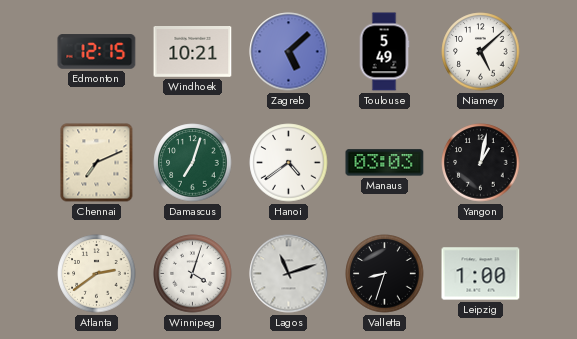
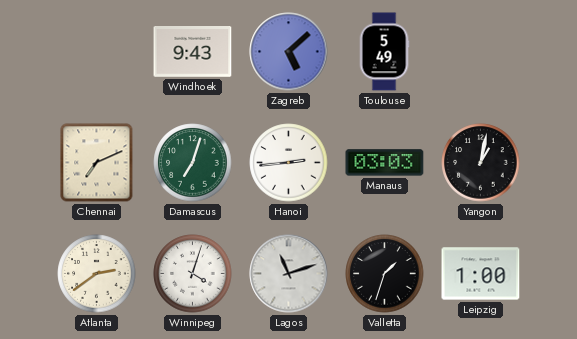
Edmonton: 12:15 -> none
Windhoek: 10:21 -> 9:43
Niamey: 5:08 -> none
Hanoi: 4:39 -> 2:44
Valletta: 8:33 -> 1:33
